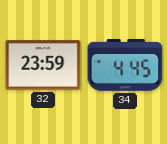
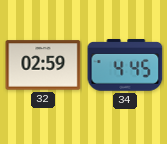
32: 23:59 -> 02:59
